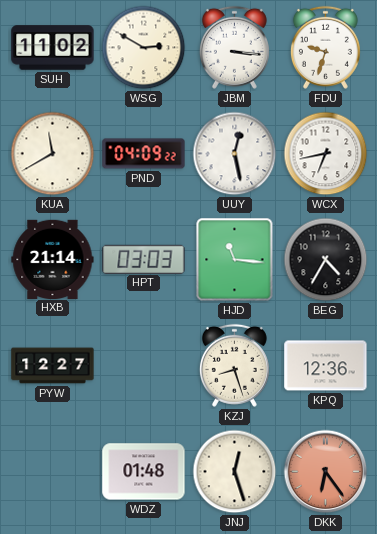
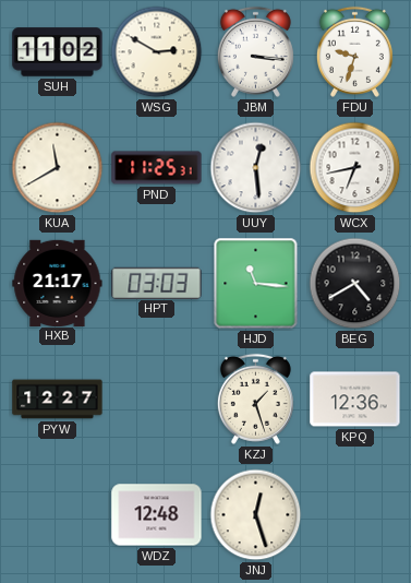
PND: 04:09 -> 11:25
UUY: 12:28 -> 12:29
HXB: 21:14 -> 21:17
BEG: 4:35 -> 4:40
KZJ: 8:27 -> 1:27
WDZ: 01:48 -> 12:48
DKK: 6:24 -> none
